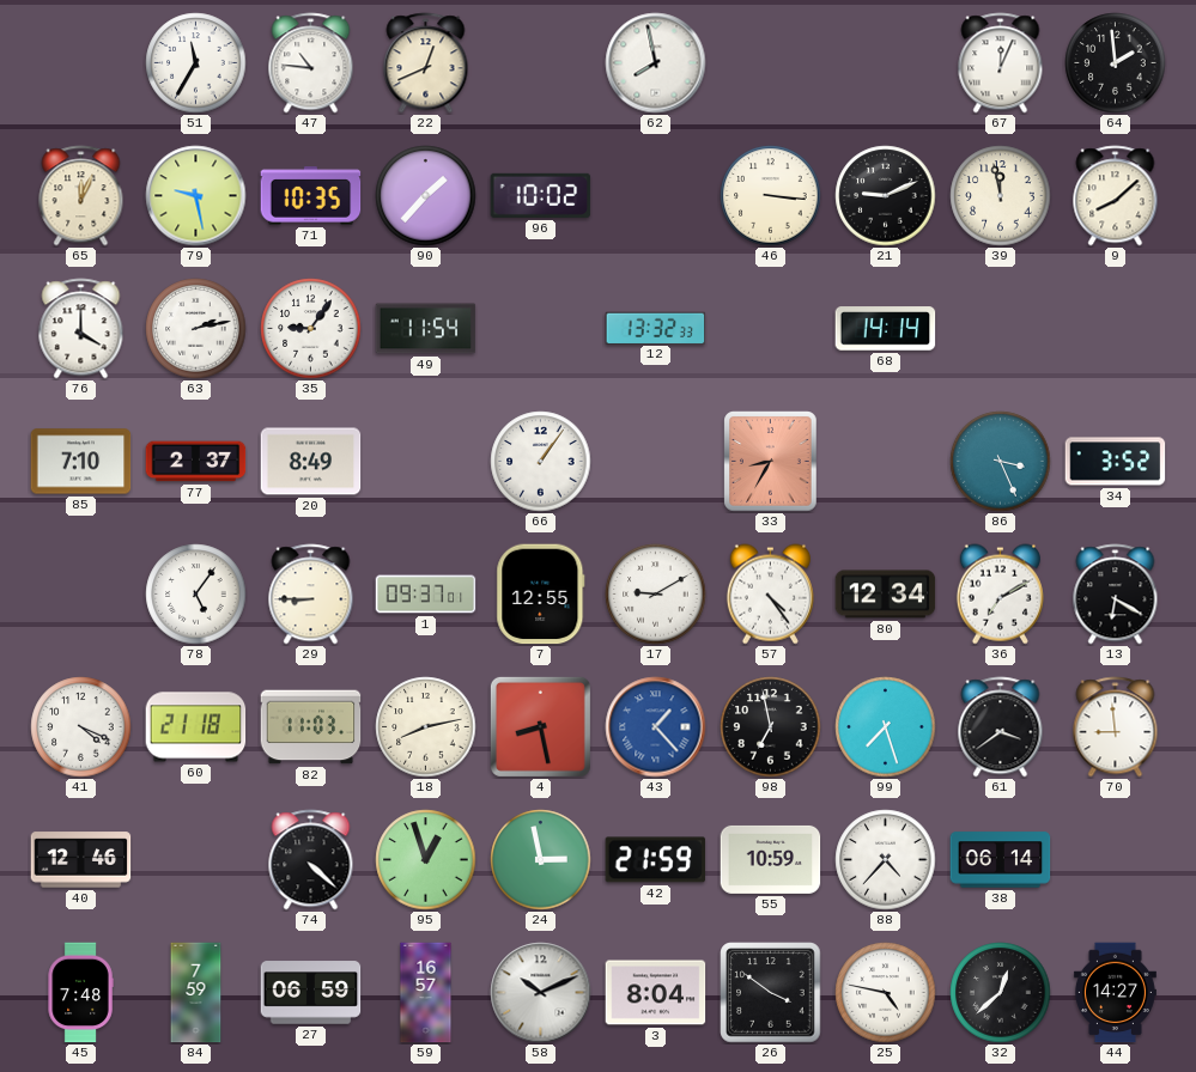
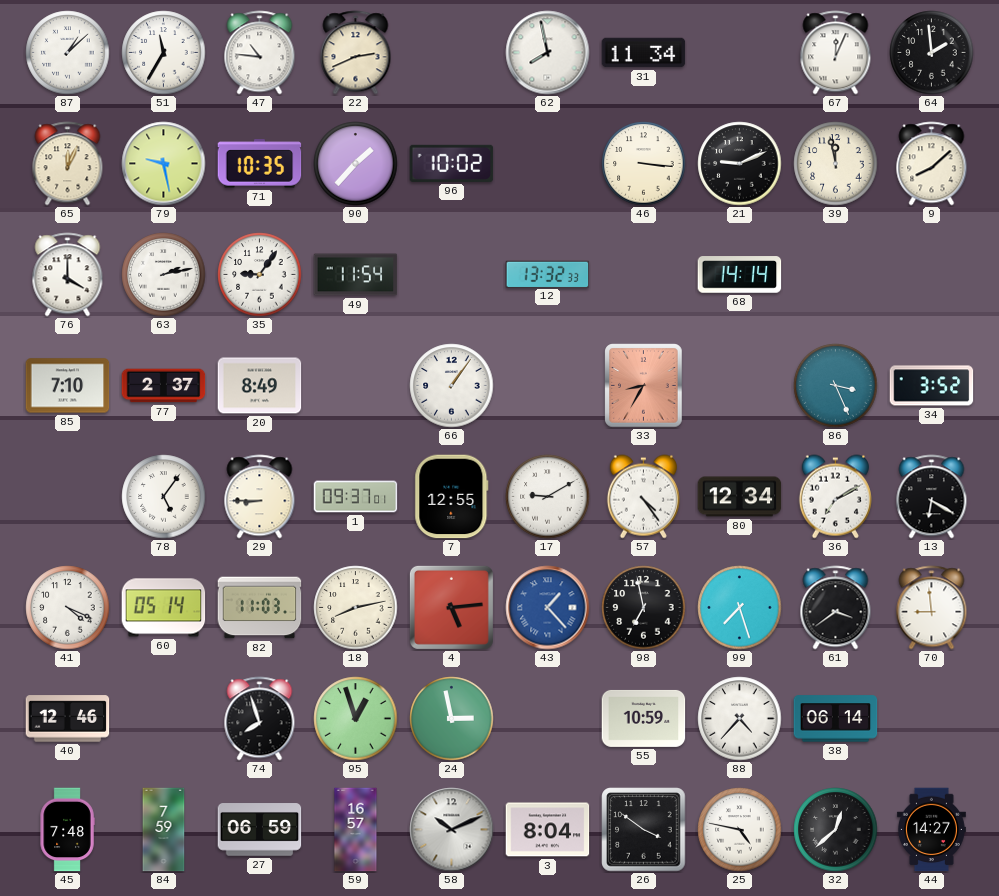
87: none -> 1:08
22: 12:41 -> 2:41
31: none -> 11:34
60: 21:18 -> 05:14
4: 8:28 -> 5:14
74: 4:22 -> 7:57
42: 21:59 -> none
